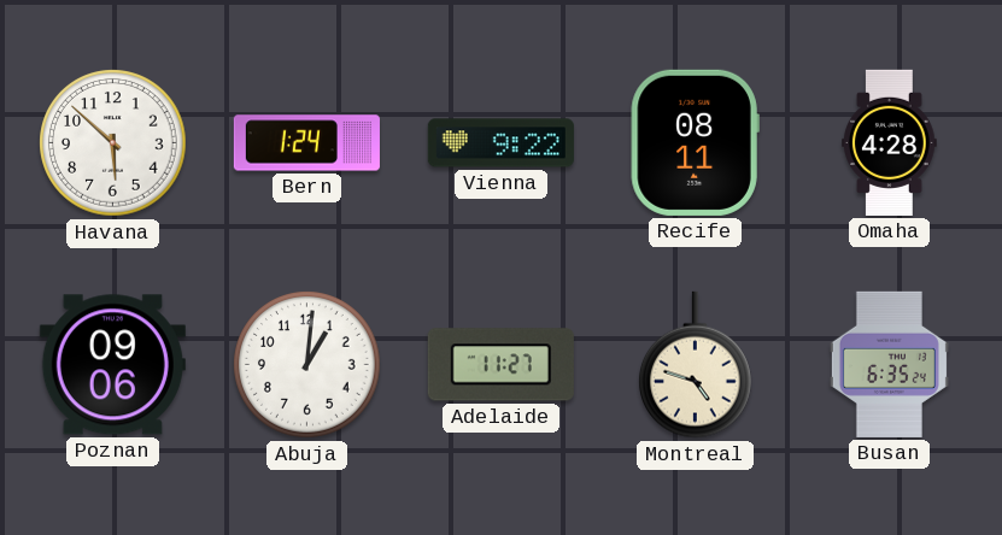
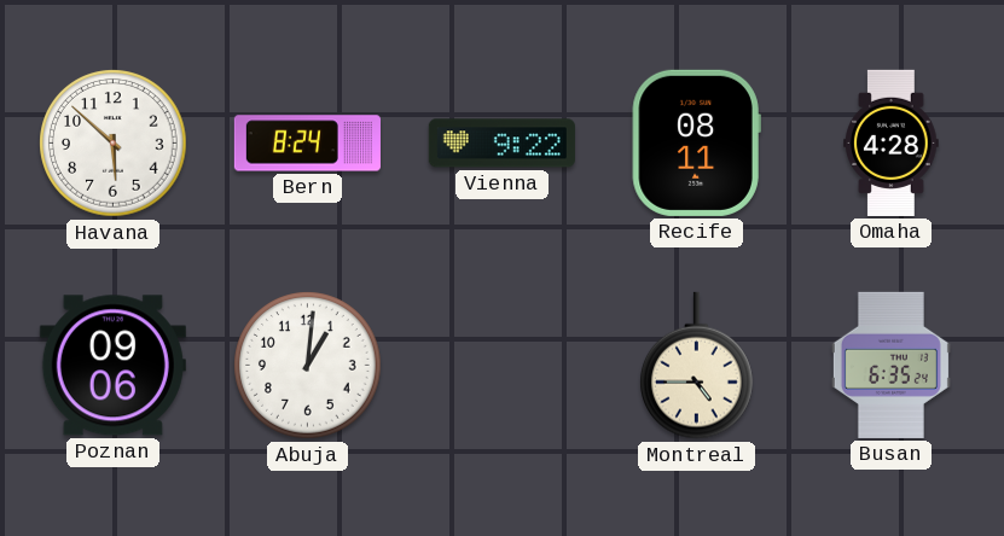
Bern: 1:24 -> 8:24
Adelaide: 11:27 -> none
Montreal: 4:48 -> 4:45
